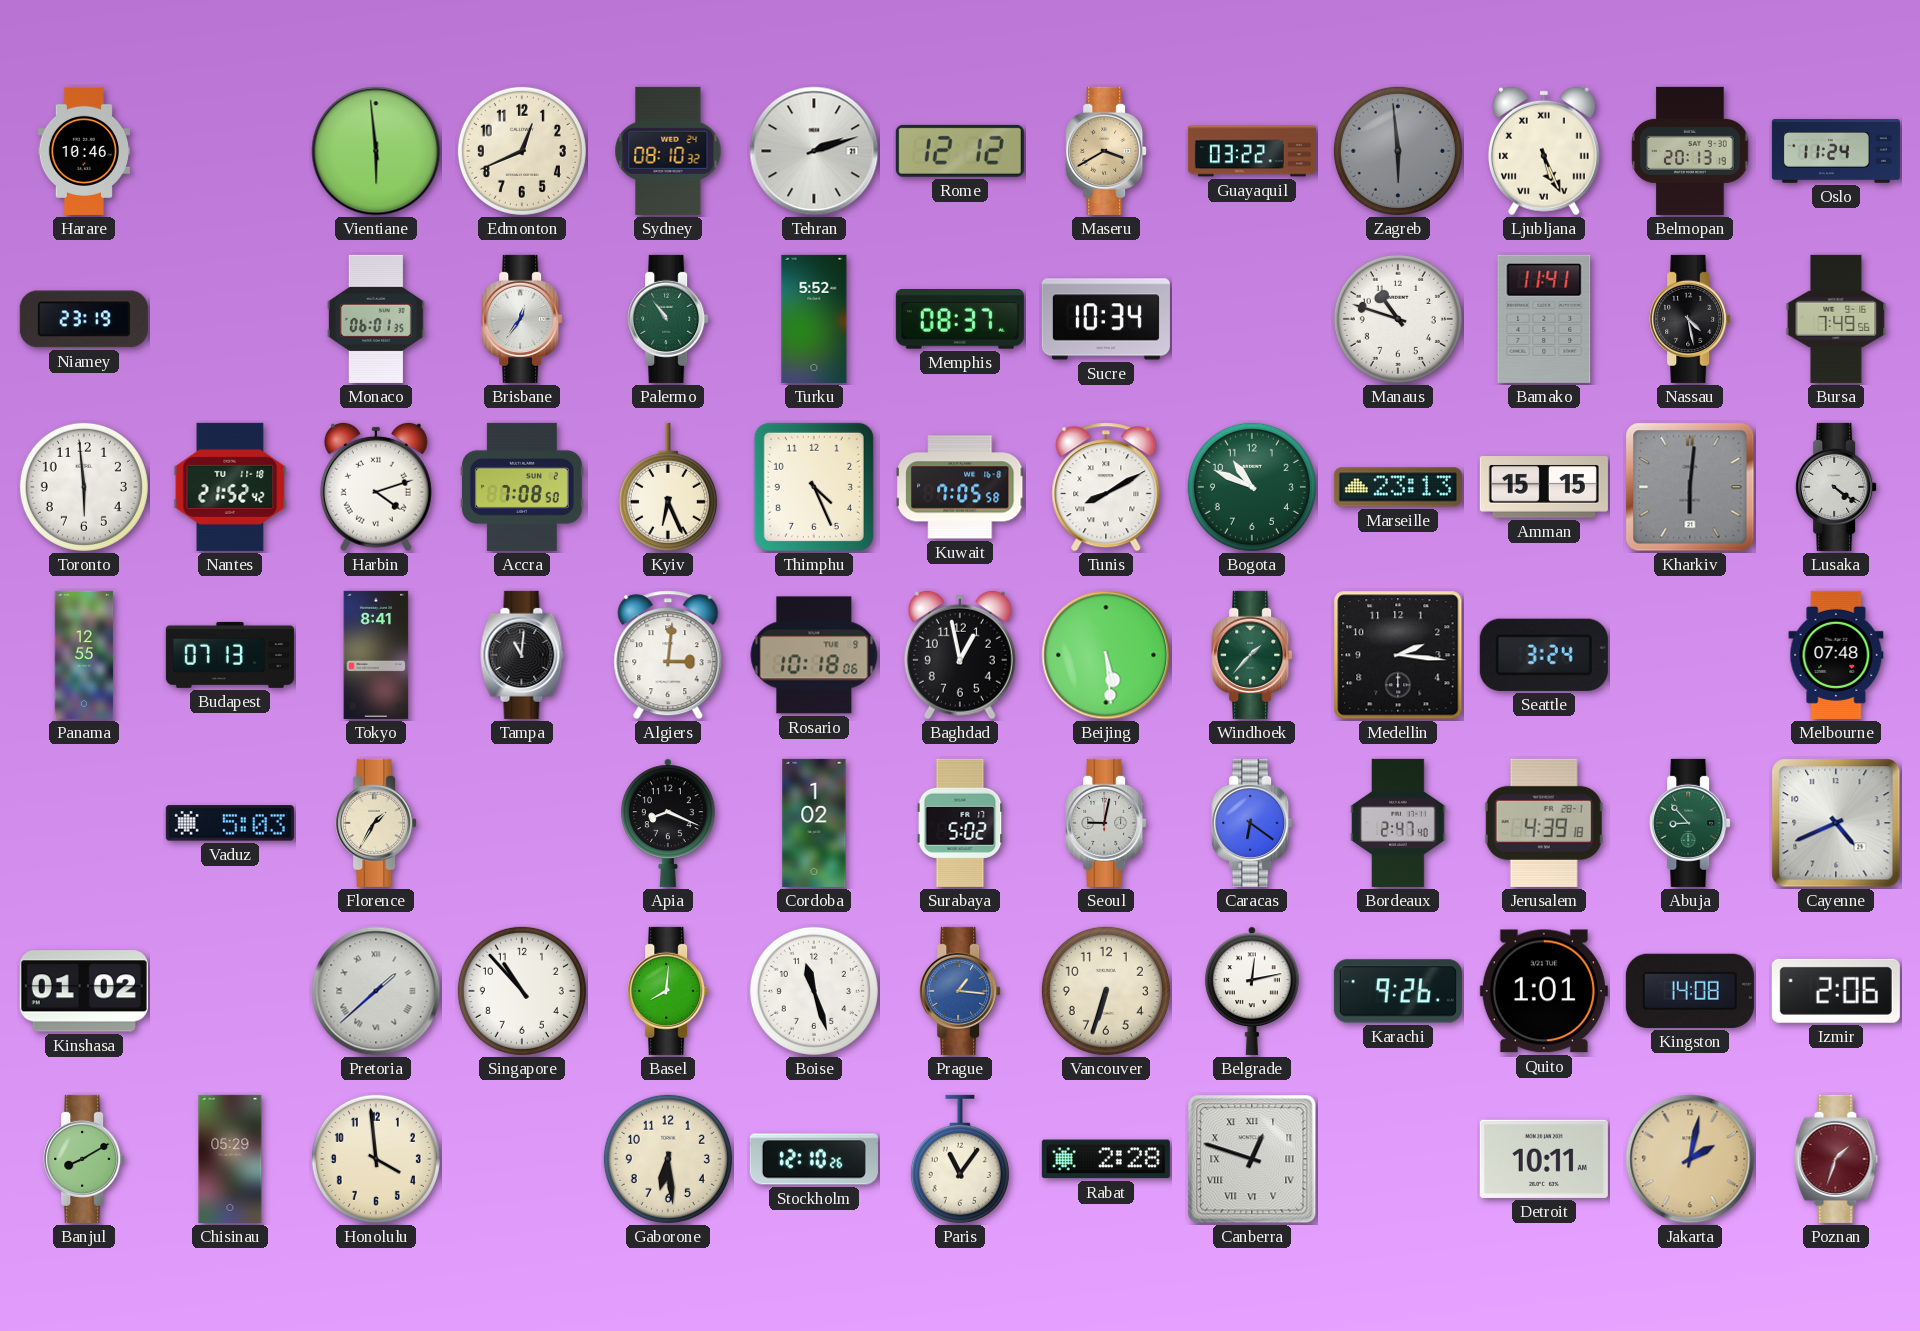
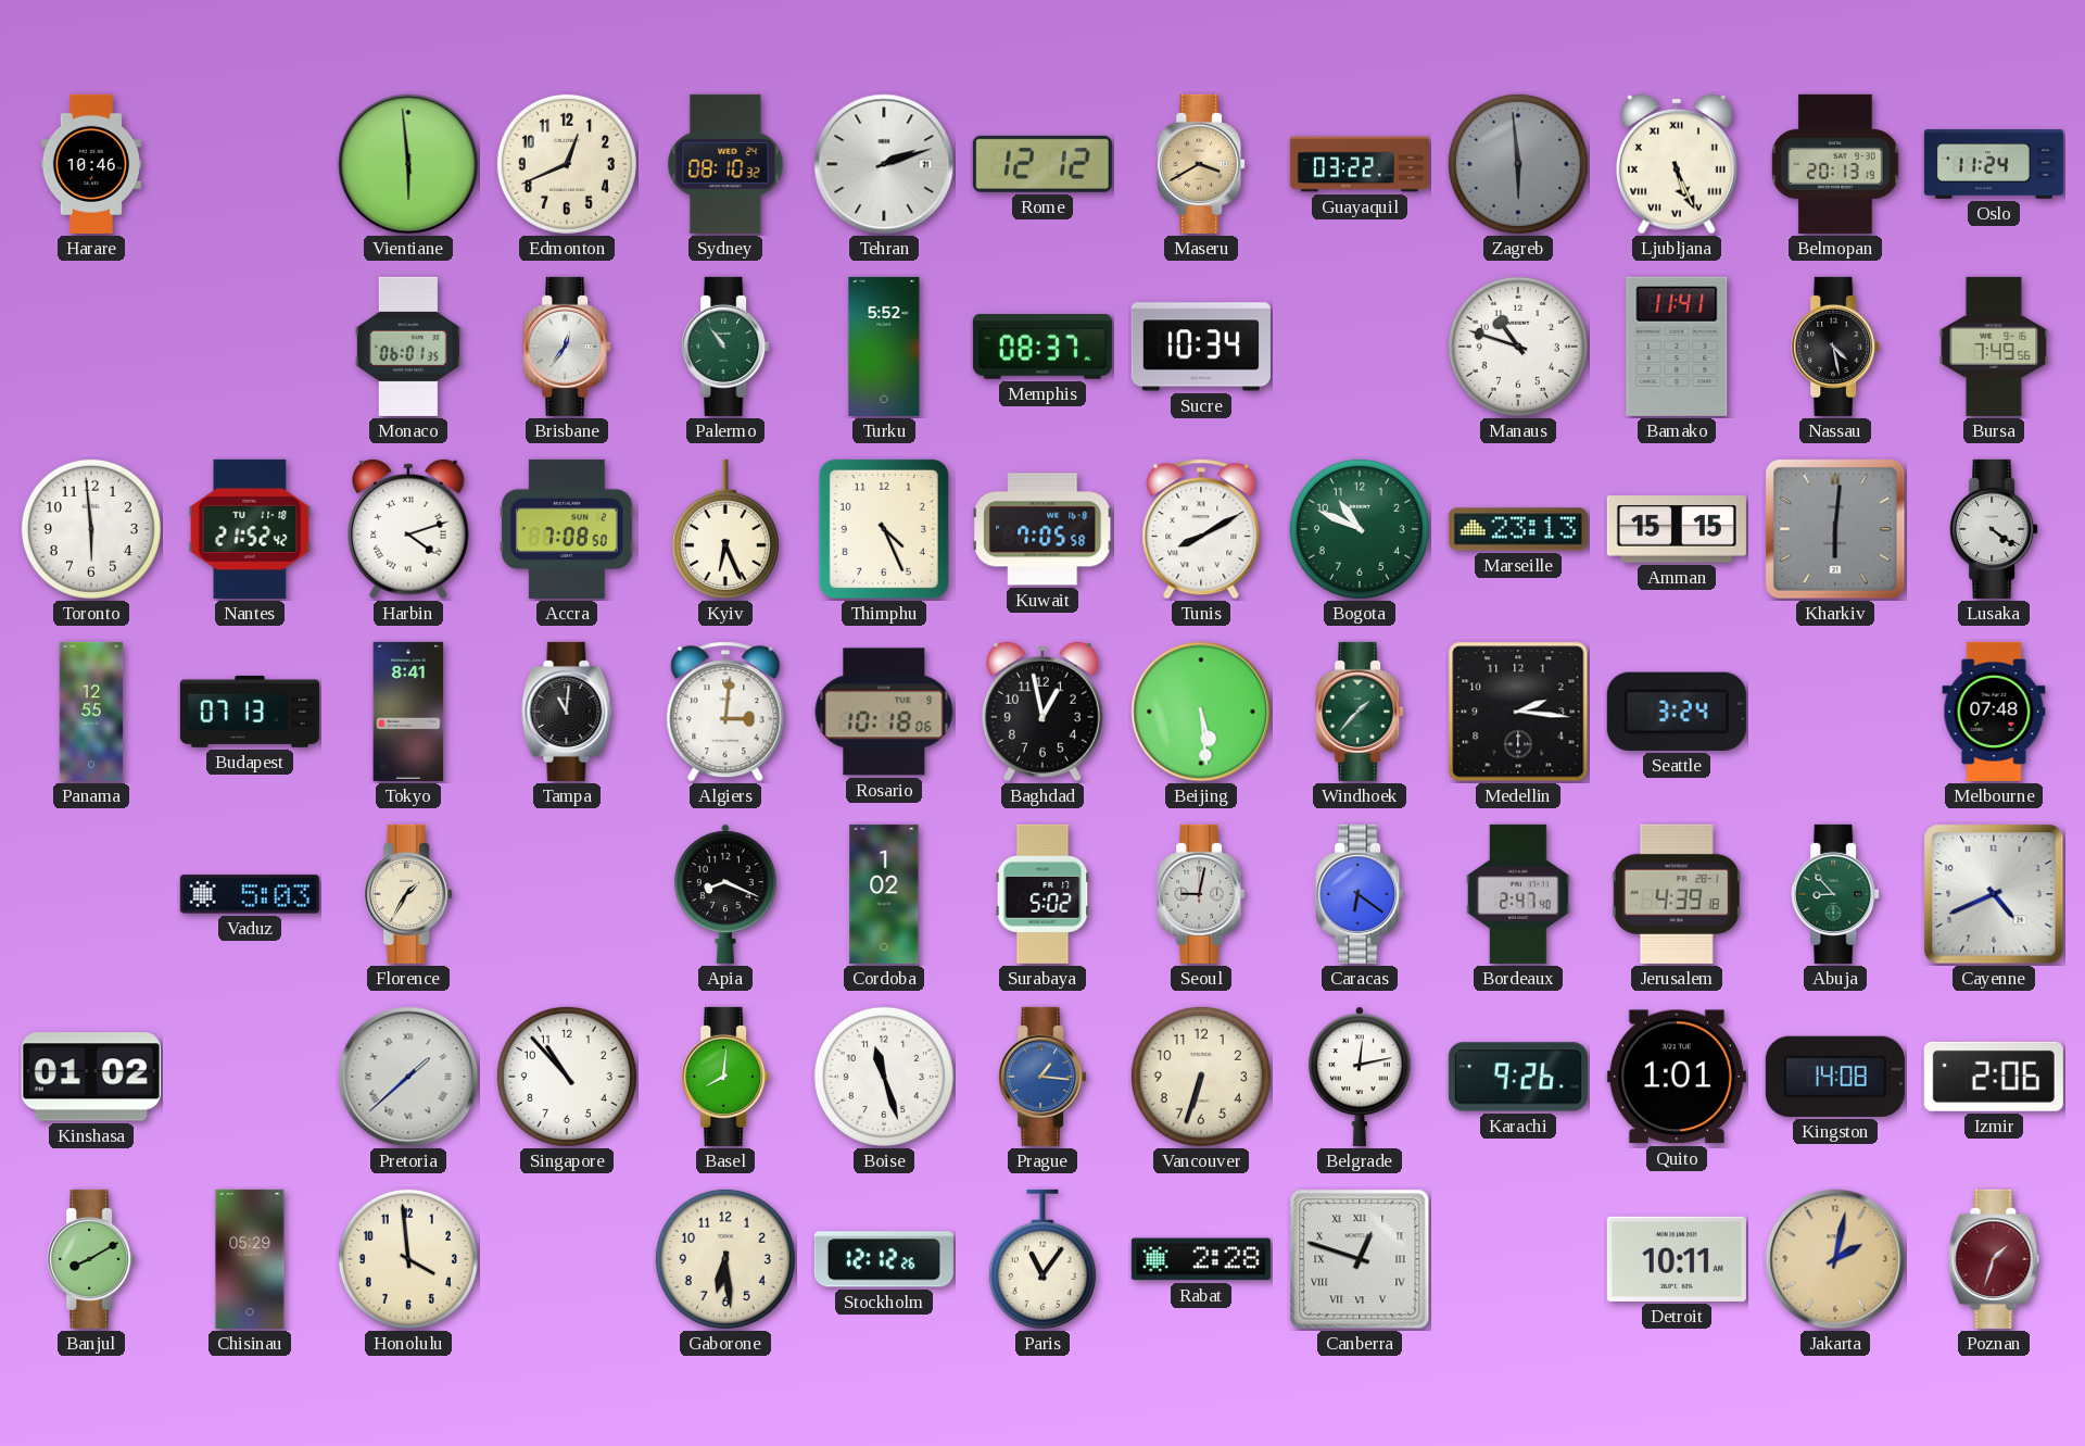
Niamey: 23:19 -> none
Stockholm: 12:10 -> 12:12
